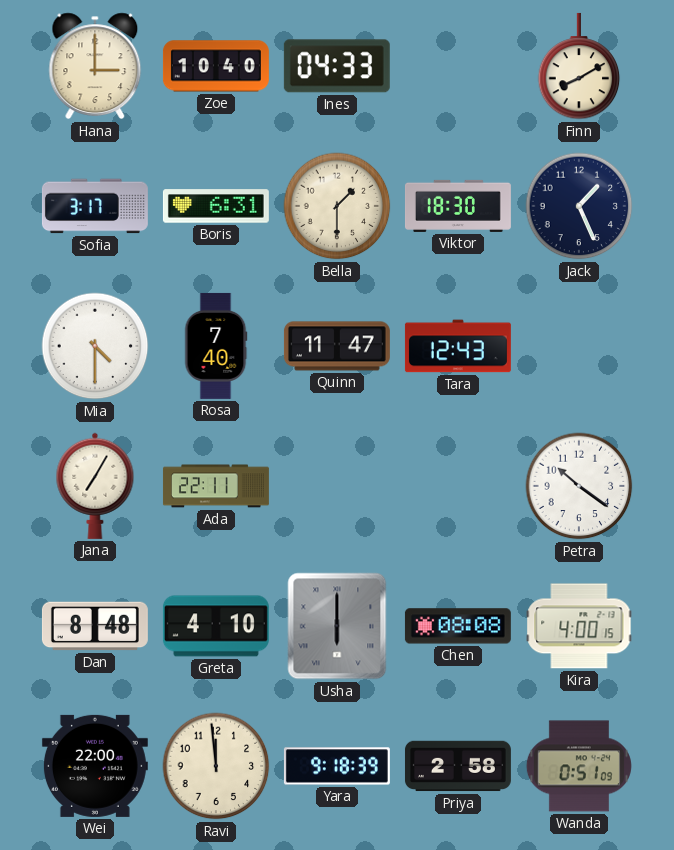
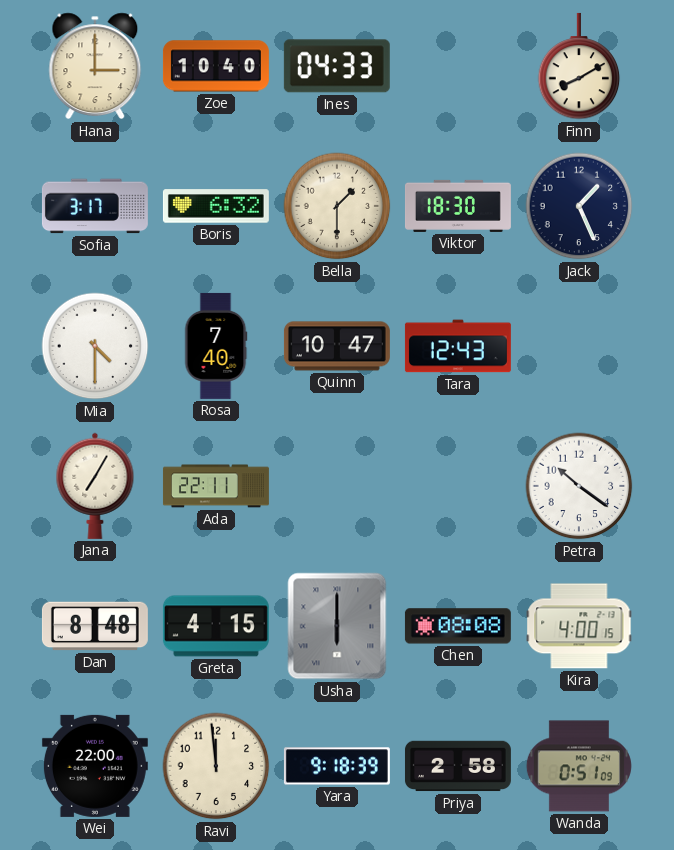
Boris: 6:31 -> 6:32
Quinn: 11:47 -> 10:47
Greta: 4:10 -> 4:15
